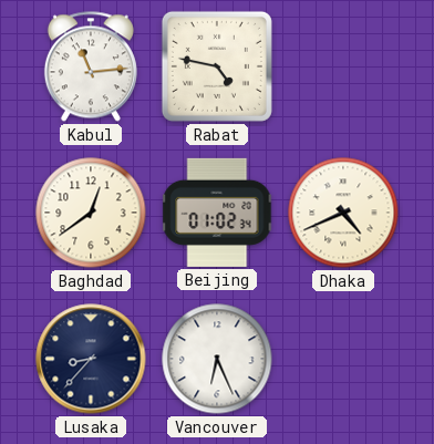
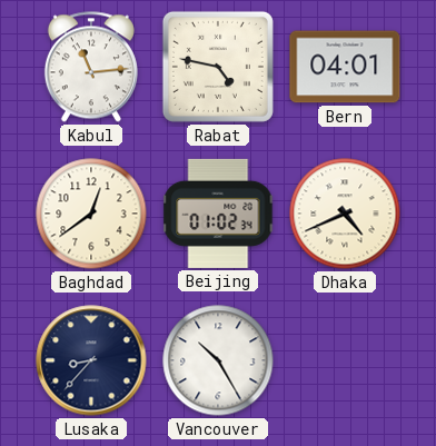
Bern: none -> 04:01
Vancouver: 6:26 -> 10:25
